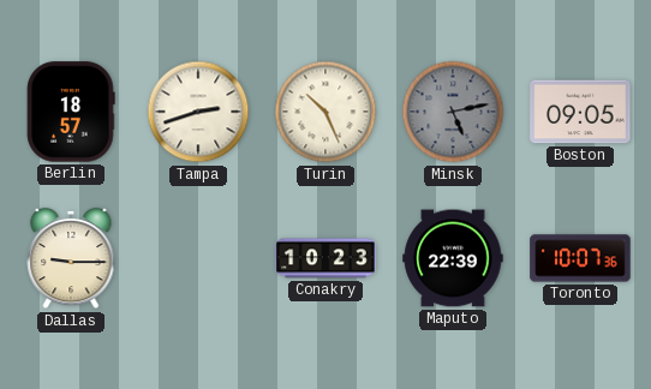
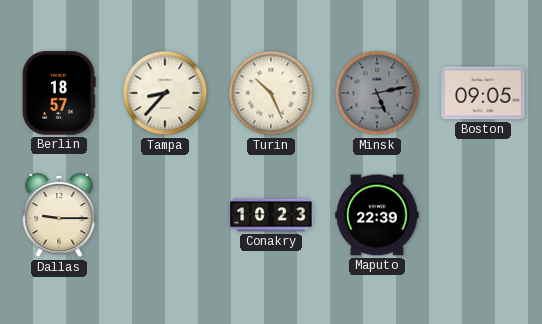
Tampa: 2:42 -> 8:37
Toronto: 10:07 -> none
